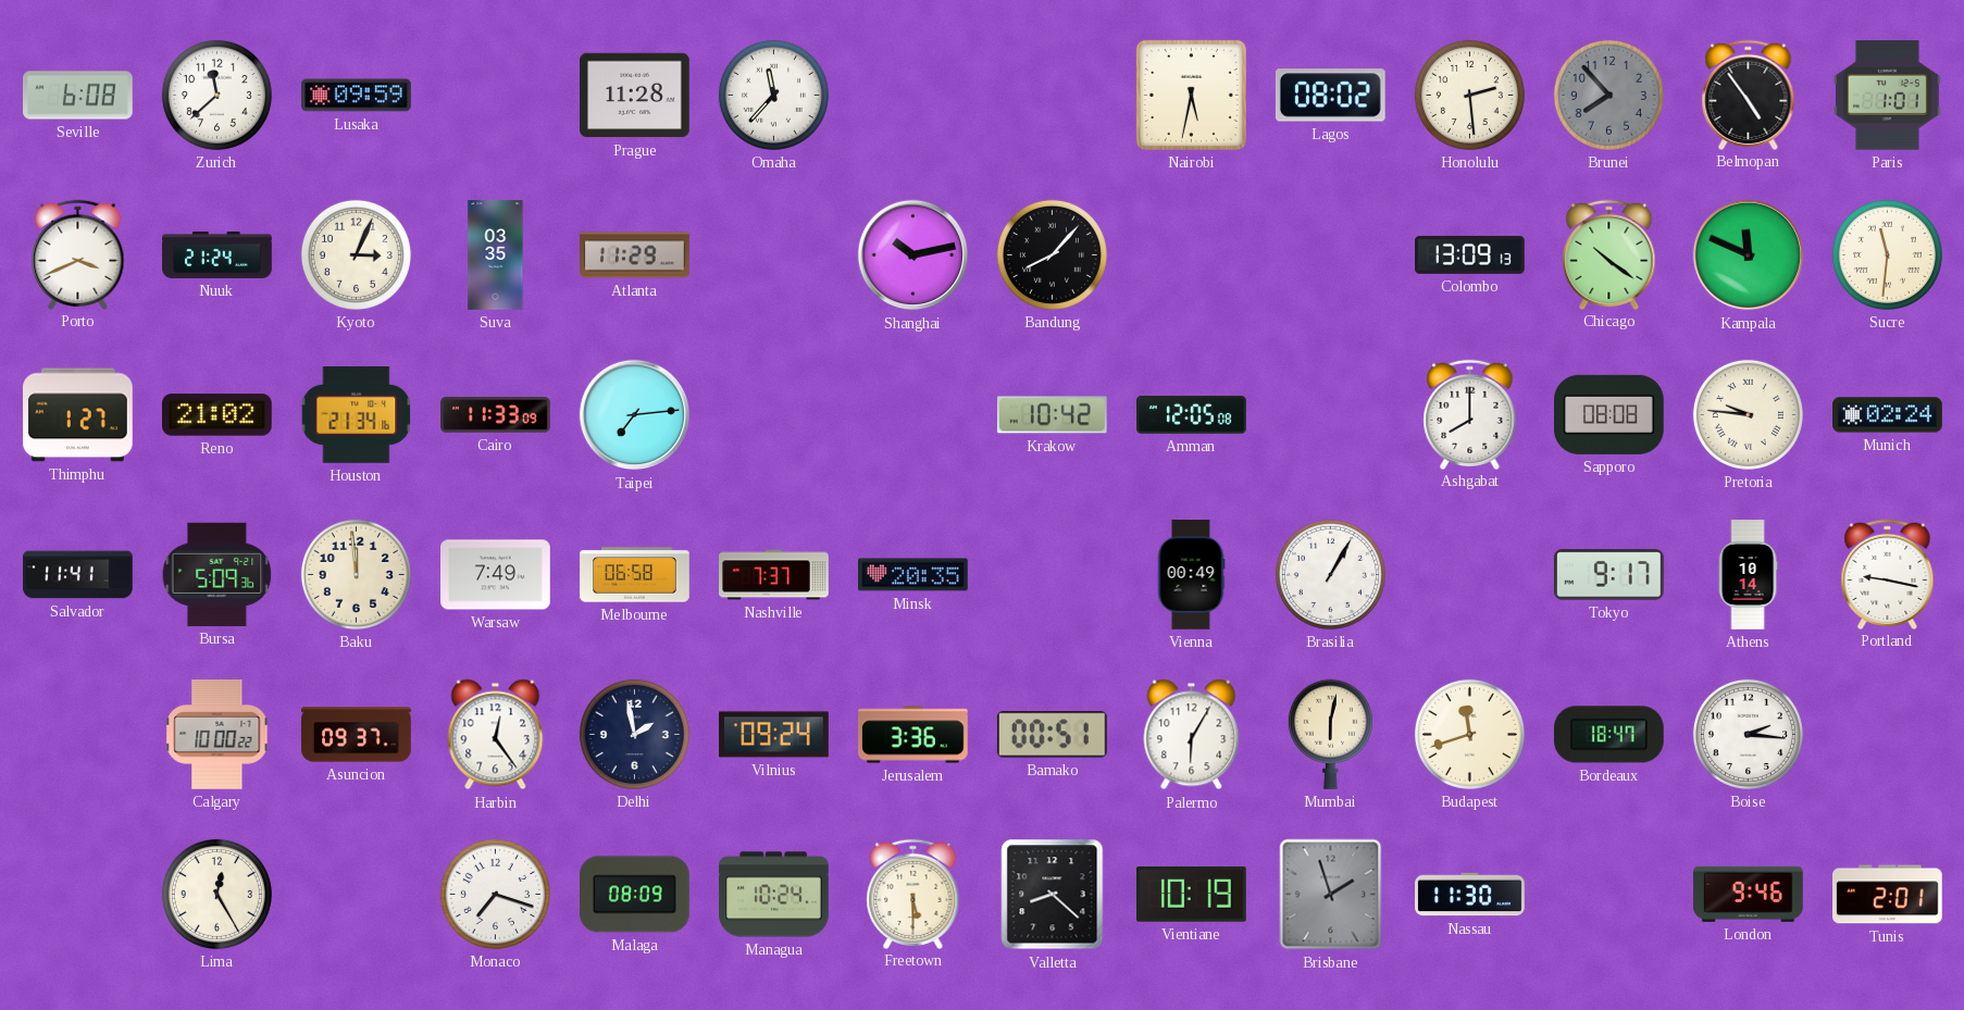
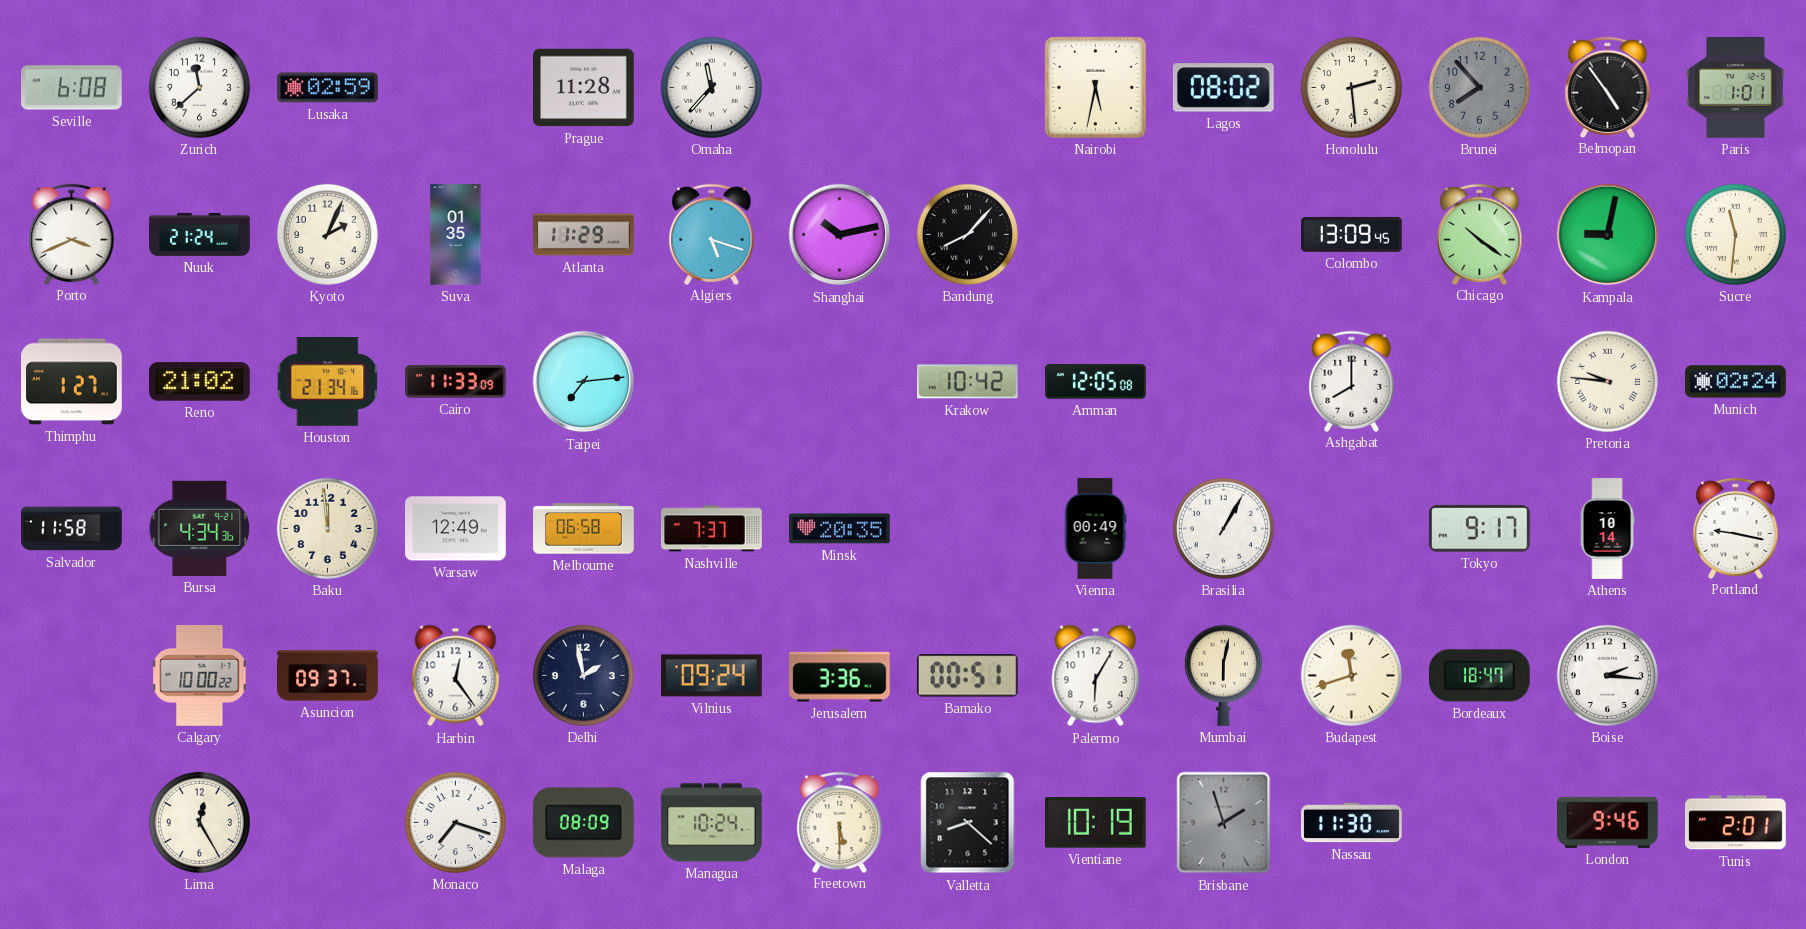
Lusaka: 09:59 -> 02:59
Kyoto: 3:04 -> 2:04
Suva: 03:35 -> 01:35
Algiers: none -> 5:18
Colombo: 13:09:13 -> 13:09:45
Kampala: 11:49 -> 9:02
Sapporo: 08:08 -> none
Salvador: 11:41 -> 11:58
Bursa: 5:09 -> 4:34
Warsaw: 7:49 -> 12:49
